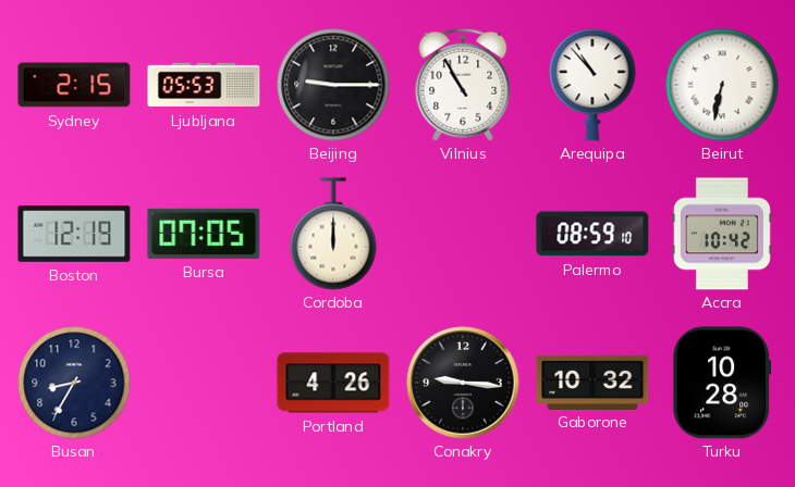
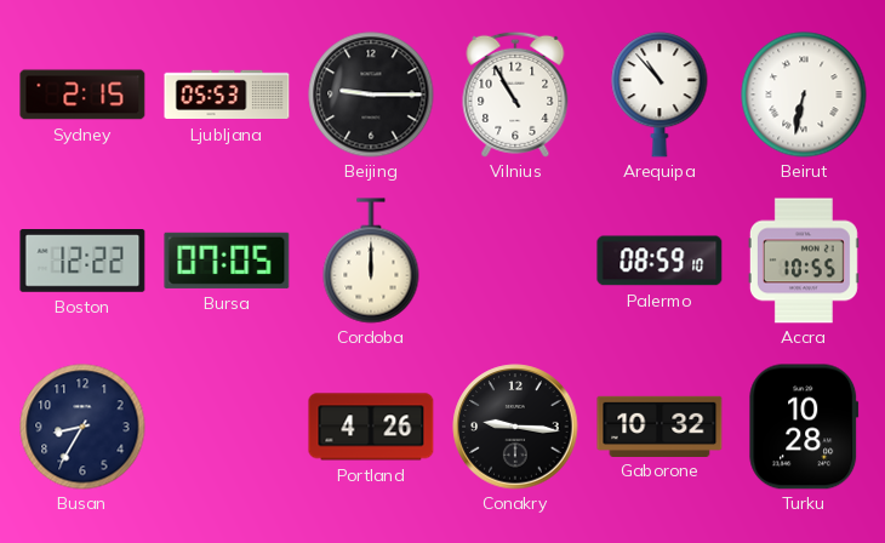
Boston: 12:19 -> 12:22
Accra: 10:42 -> 10:55
